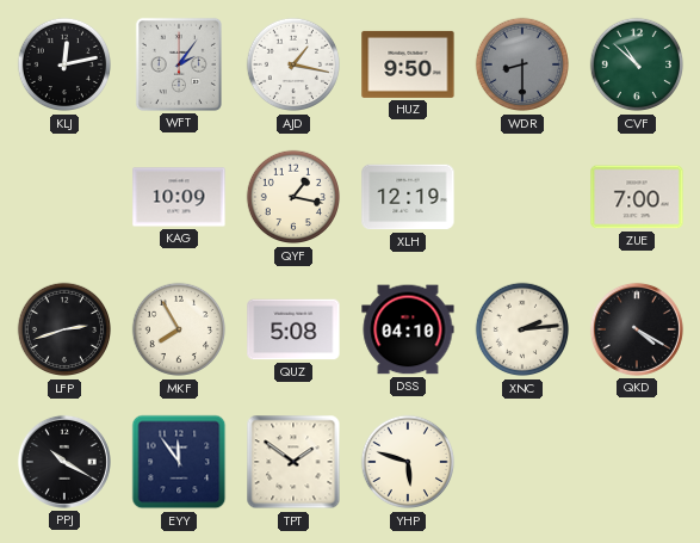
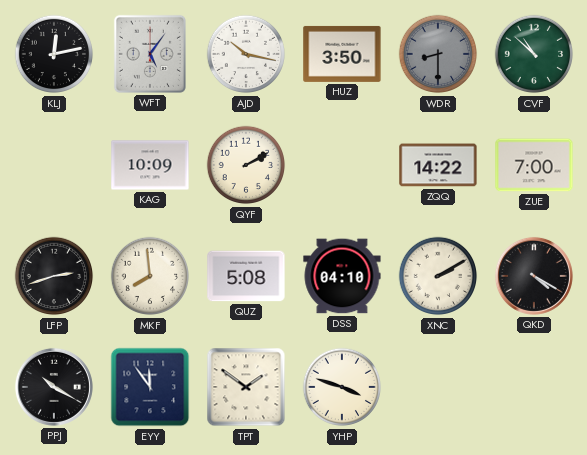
WFT: 2:06 -> 5:06
AJD: 1:17 -> 10:17
HUZ: 9:50 -> 3:50
QYF: 1:17 -> 2:10
XLH: 12:19 -> none
ZQQ: none -> 14:22
MKF: 7:55 -> 7:59
XNC: 2:14 -> 2:10
YHP: 5:48 -> 3:48
